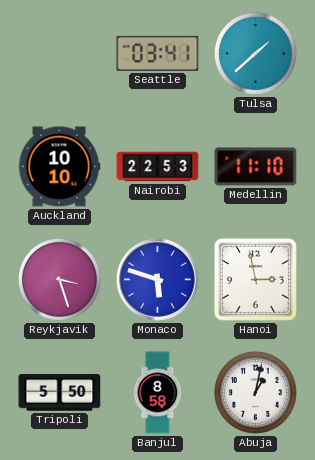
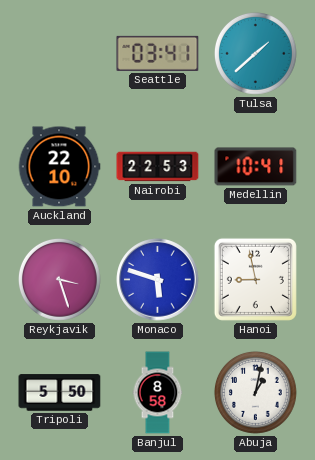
Auckland: 10:10 -> 22:10
Medellin: 11:10 -> 10:41
Hanoi: 2:58 -> 8:58
